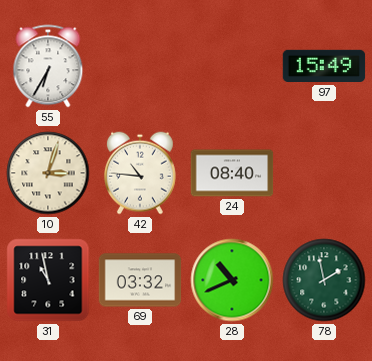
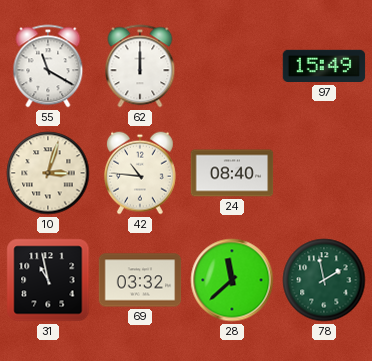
55: 6:35 -> 11:20
62: none -> 12:00
28: 10:41 -> 11:38
